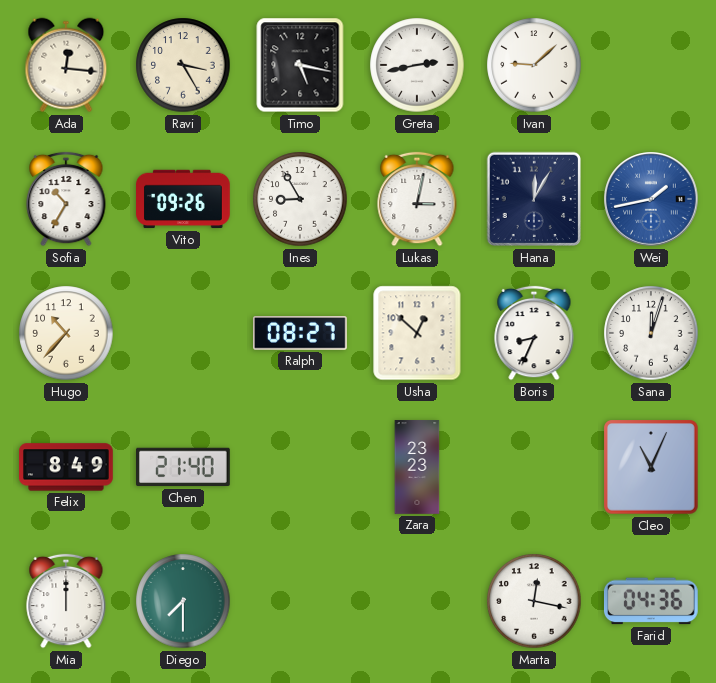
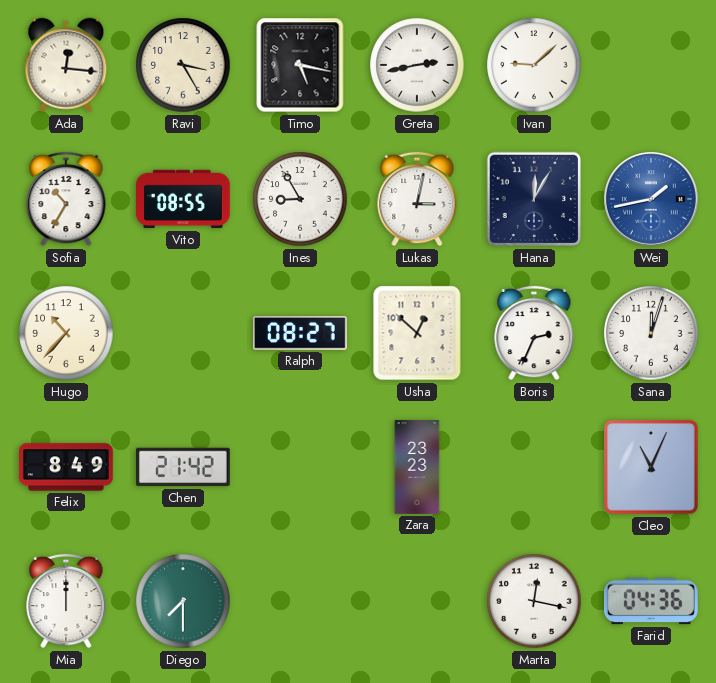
Vito: 09:26 -> 08:55
Boris: 8:34 -> 2:34
Chen: 21:40 -> 21:42
